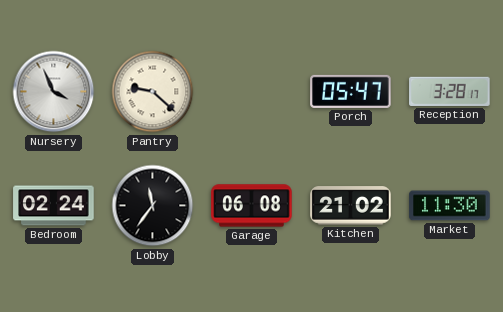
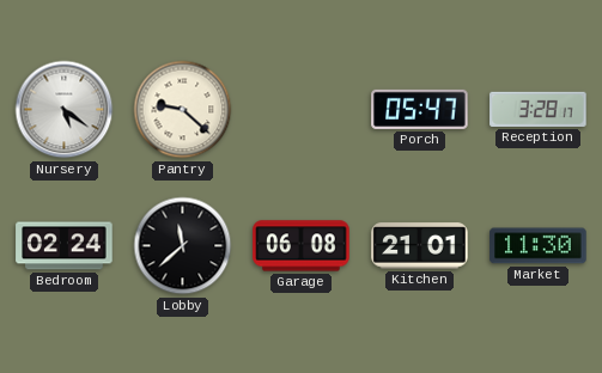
Nursery: 3:56 -> 5:21
Lobby: 11:36 -> 11:38
Kitchen: 21:02 -> 21:01
